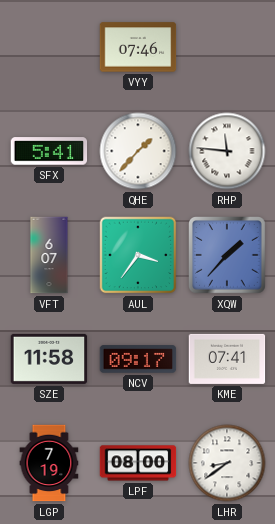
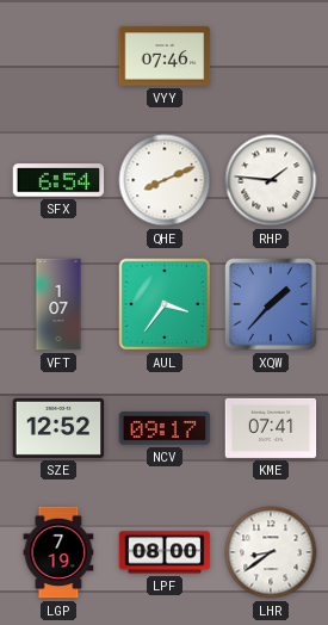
SFX: 5:41 -> 6:54
QHE: 1:37 -> 8:11
RHP: 11:46 -> 1:46
VFT: 6:07 -> 1:07
SZE: 11:58 -> 12:52
